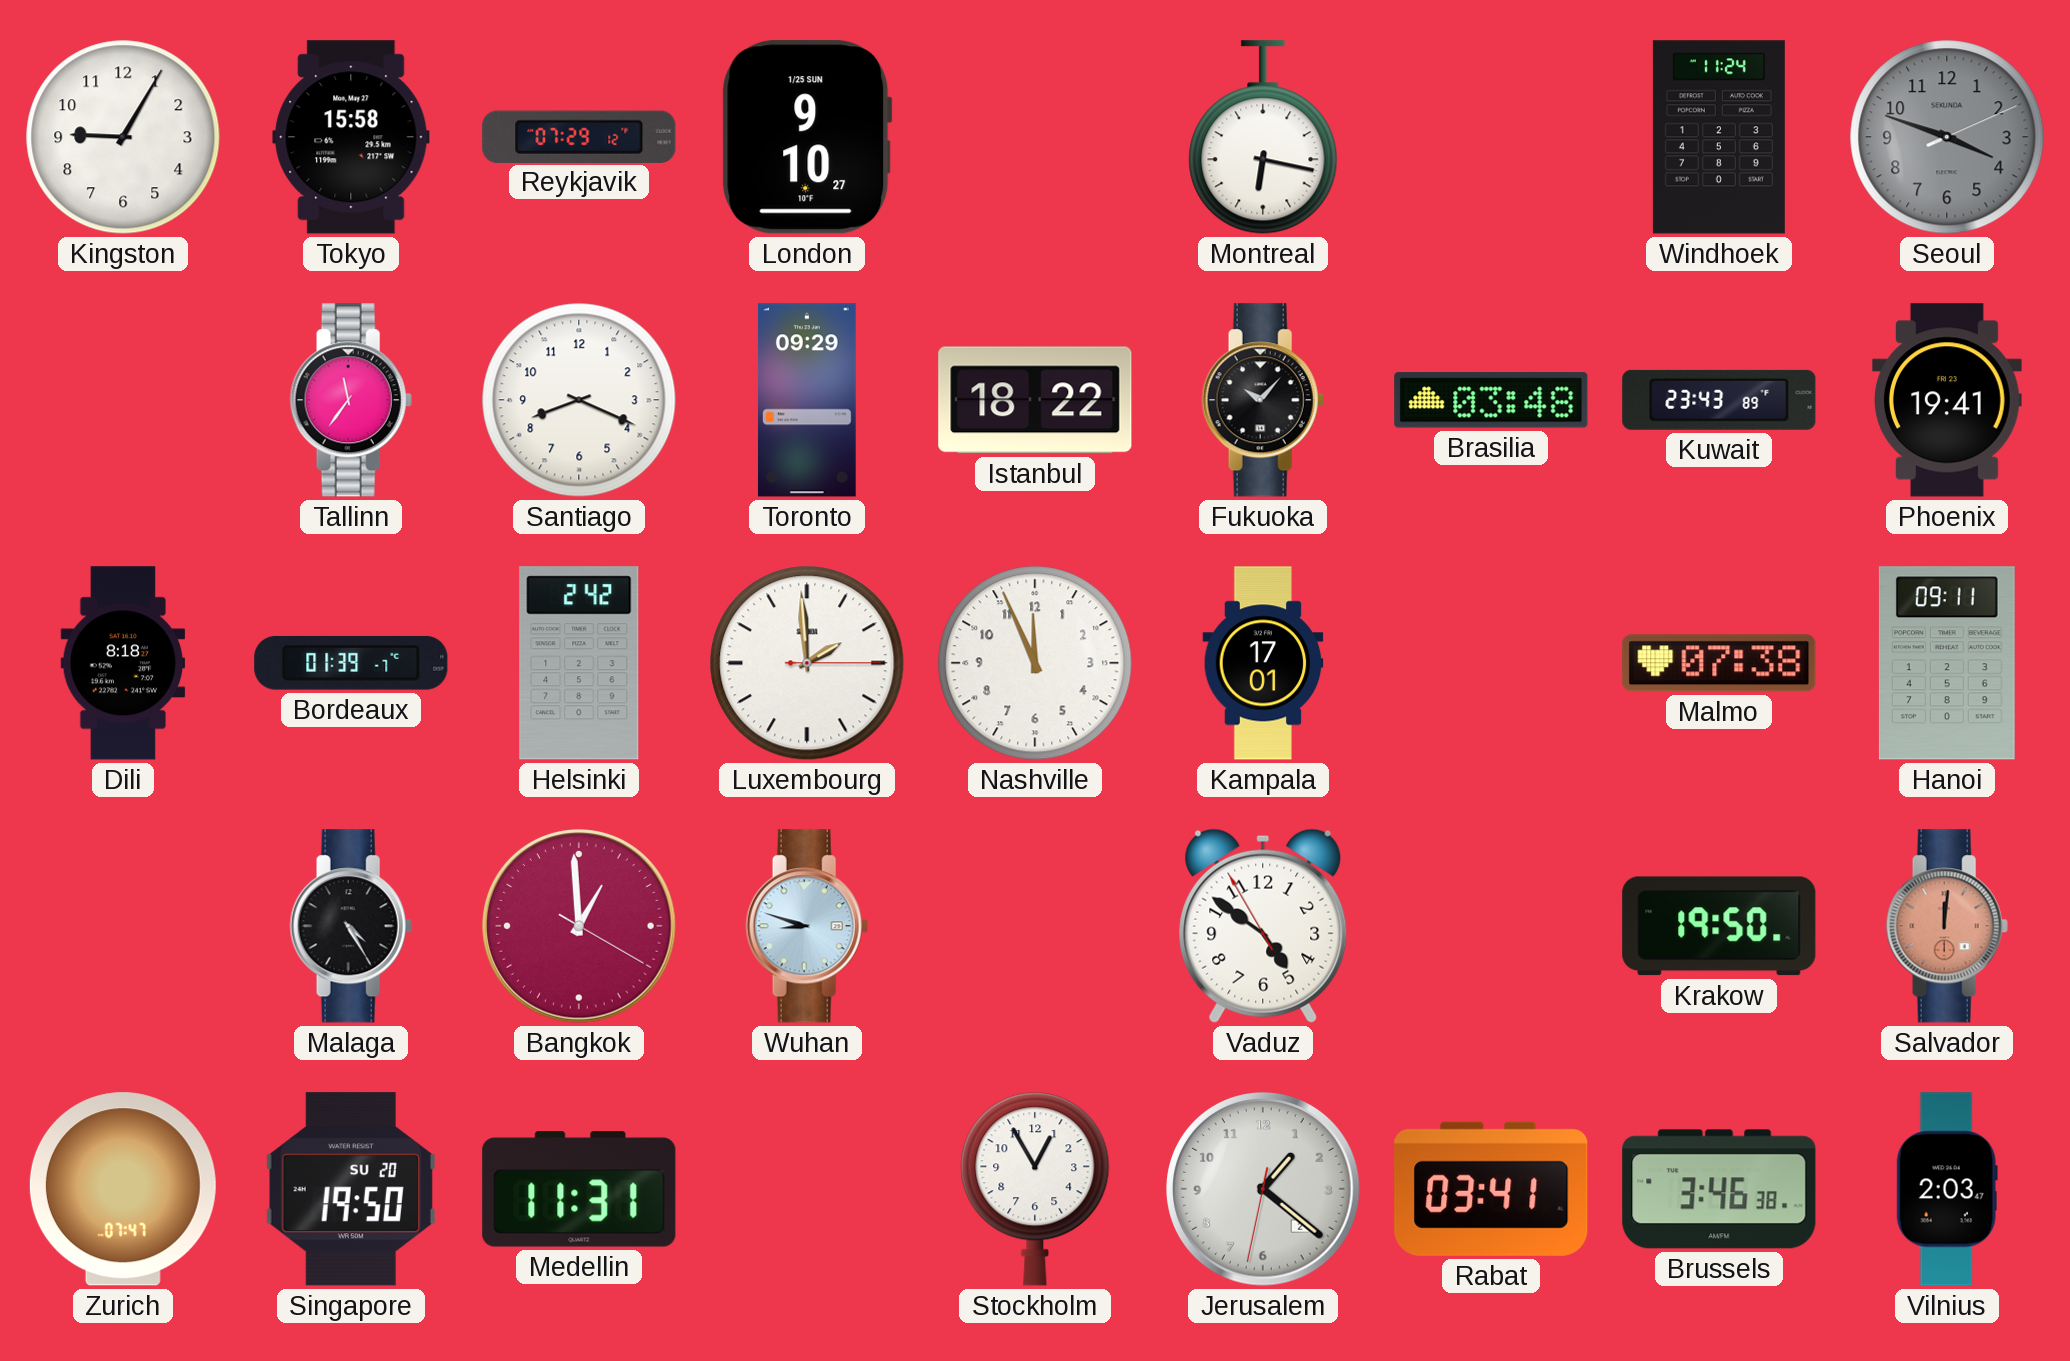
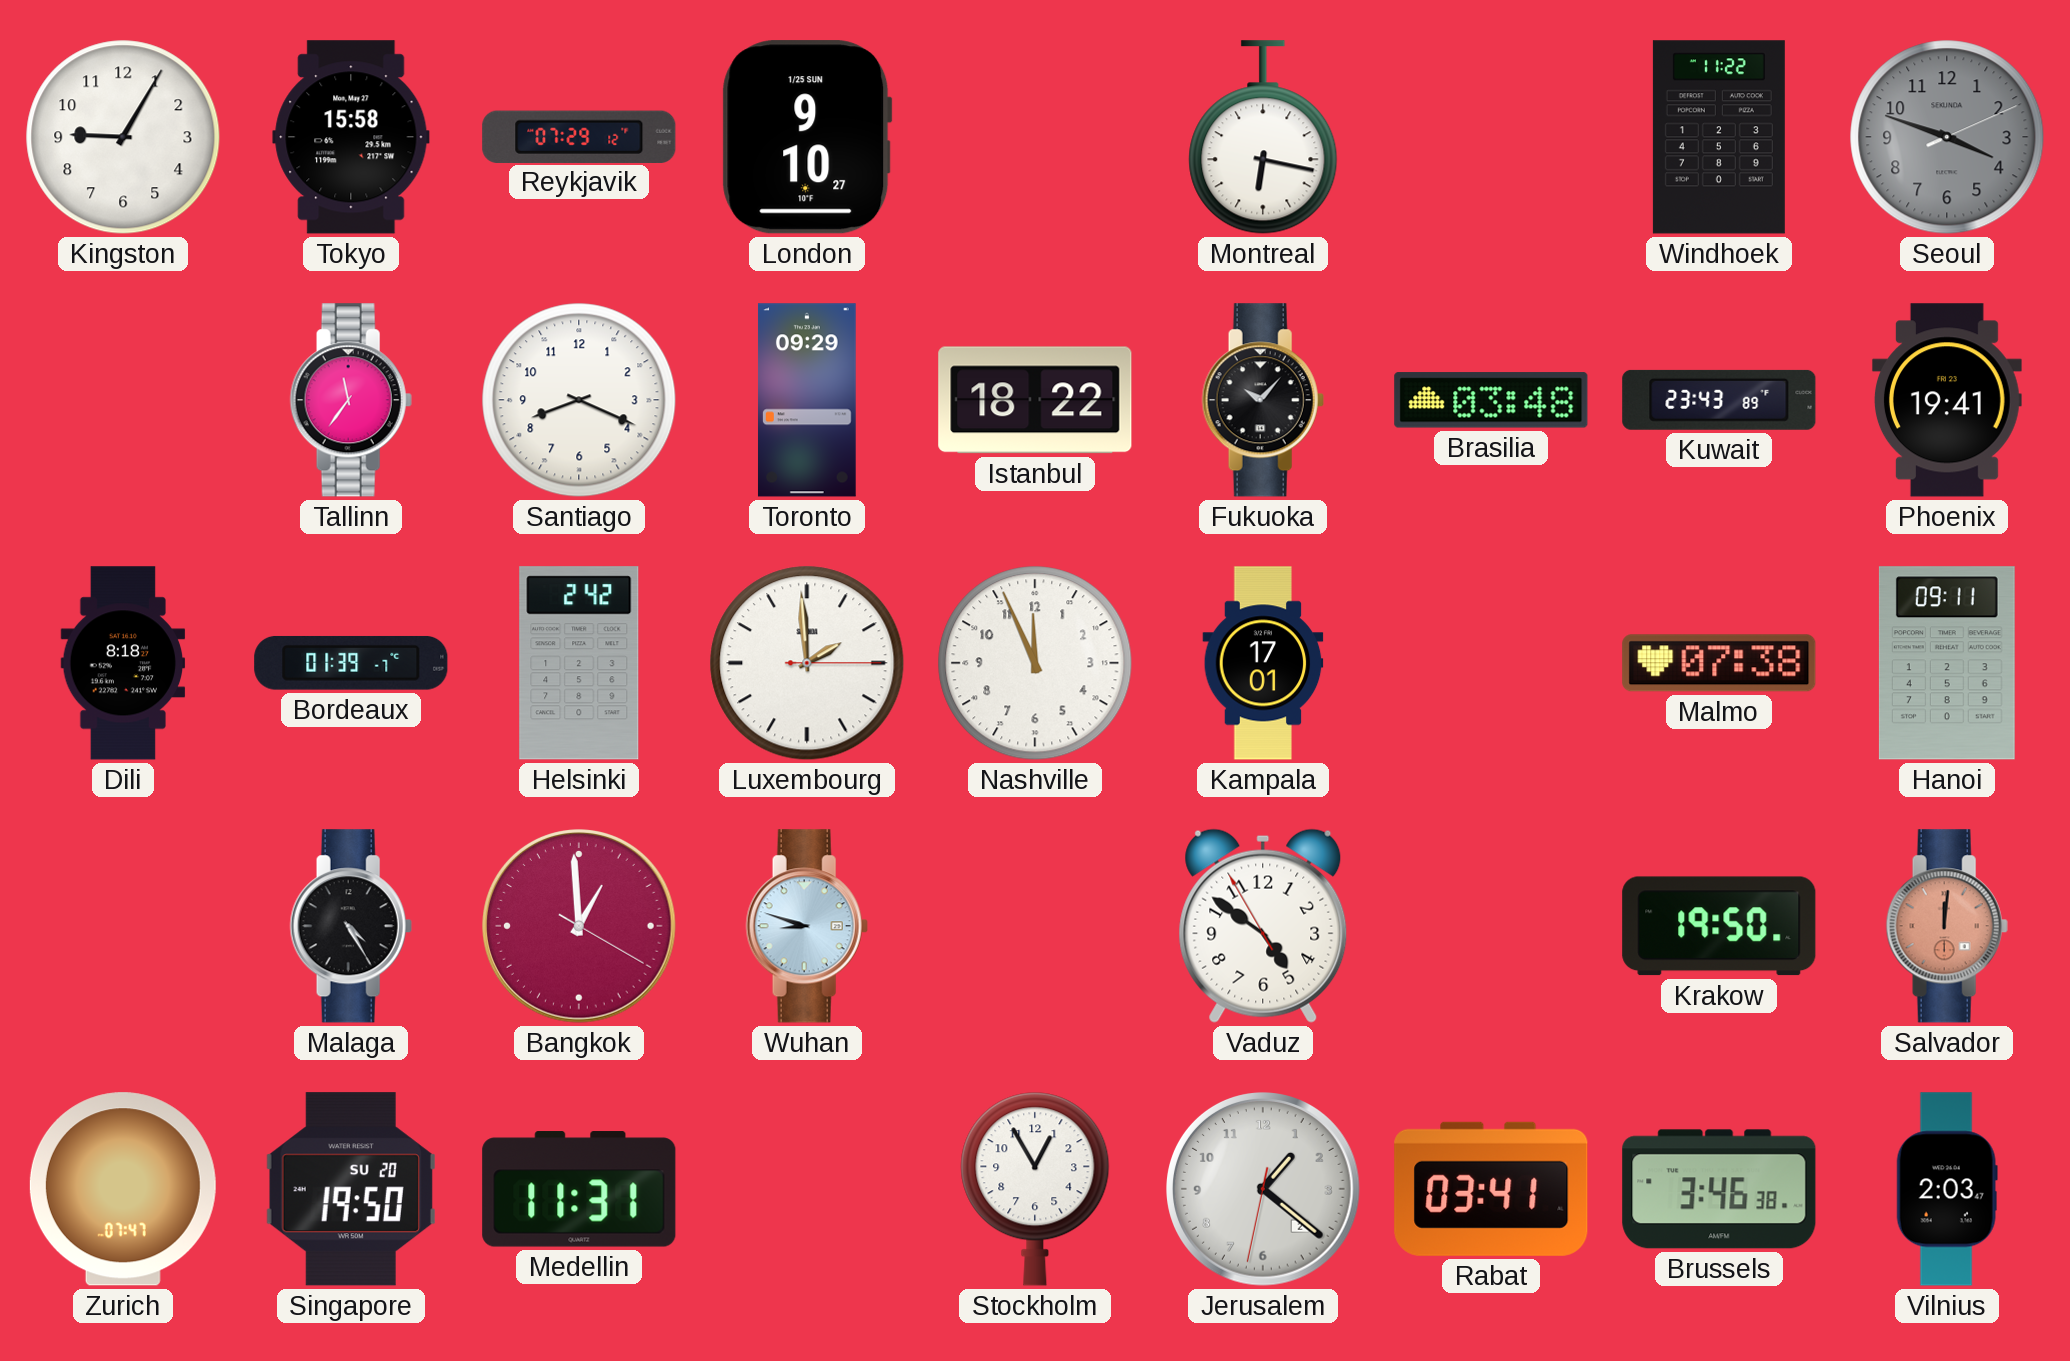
Windhoek: 11:24 -> 11:22
